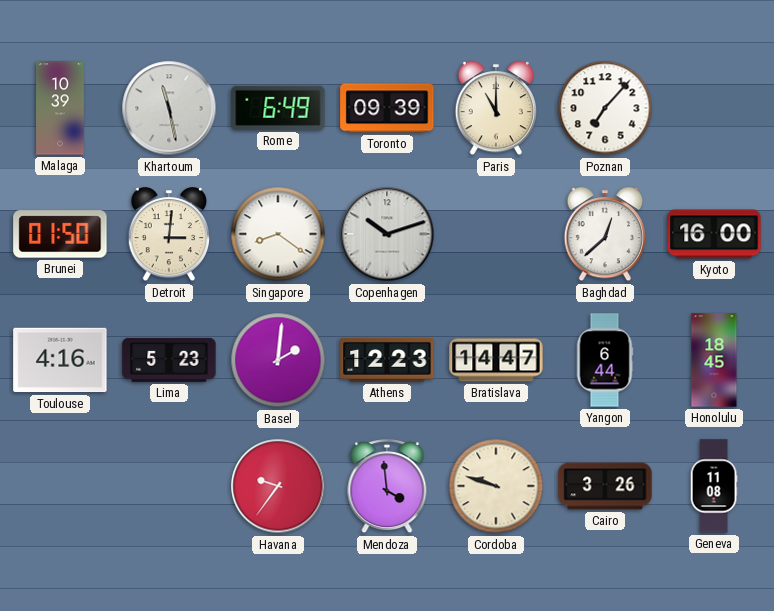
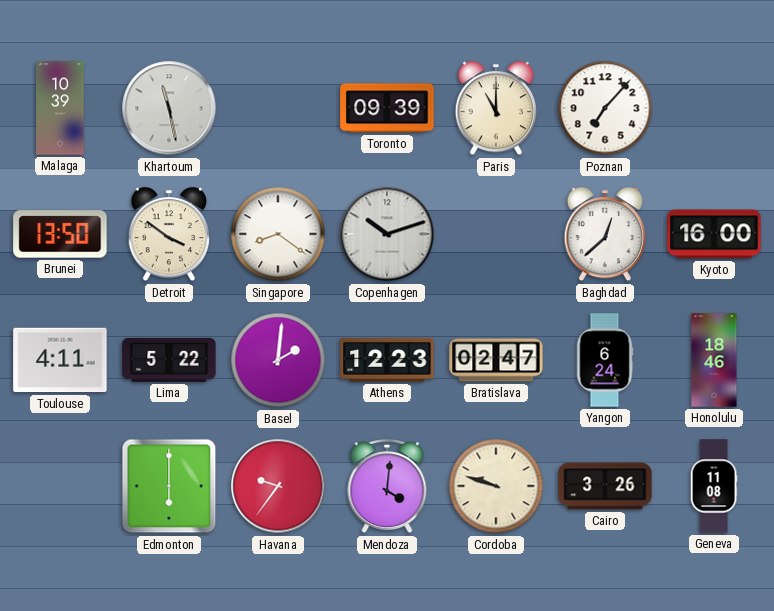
Rome: 6:49 -> none
Brunei: 01:50 -> 13:50
Detroit: 3:01 -> 3:51
Toulouse: 4:16 -> 4:11
Lima: 5:23 -> 5:22
Bratislava: 14:47 -> 02:47
Yangon: 6:44 -> 6:24
Honolulu: 18:45 -> 18:46
Edmonton: none -> 6:00
Mendoza: 3:59 -> 4:01
